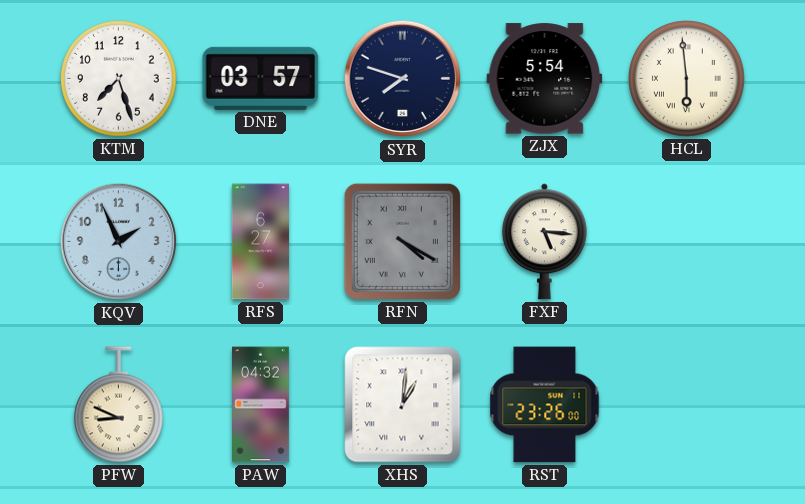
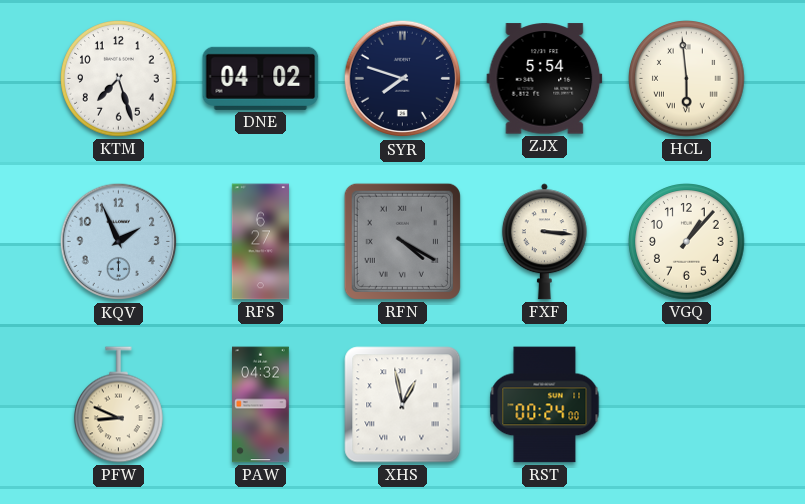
DNE: 03:57 -> 04:02
FXF: 5:16 -> 3:16
VGQ: none -> 1:07
XHS: 1:01 -> 12:58
RST: 23:26 -> 00:24
